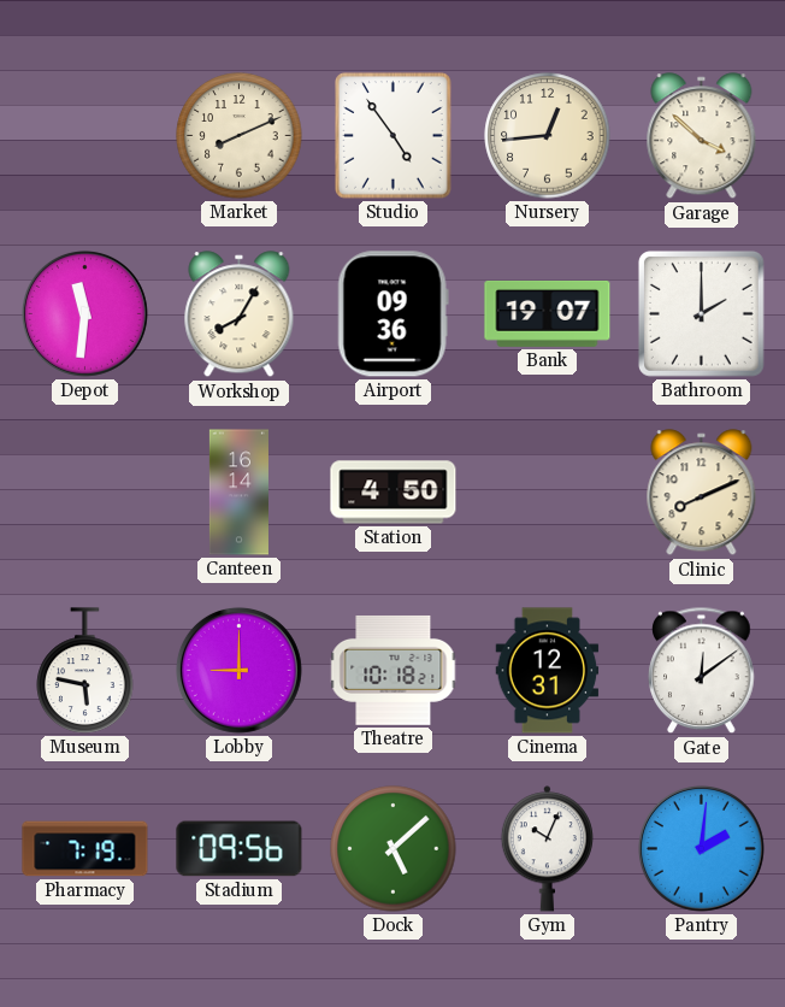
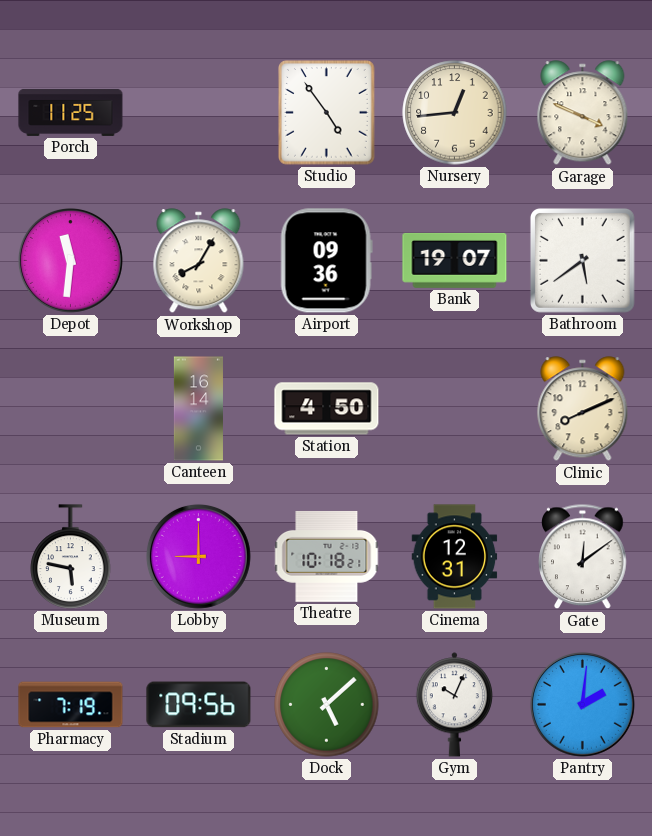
Porch: none -> 11:25
Market: 8:11 -> none
Garage: 3:52 -> 3:49
Bathroom: 2:00 -> 5:39
